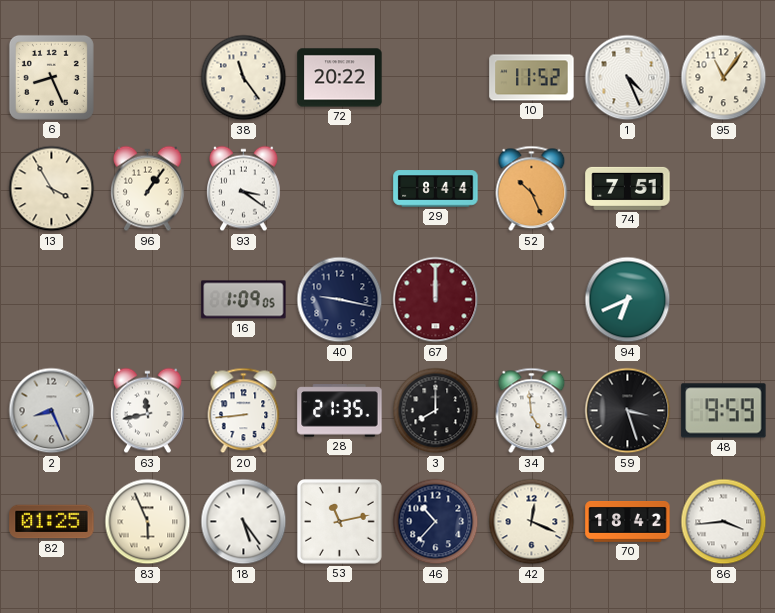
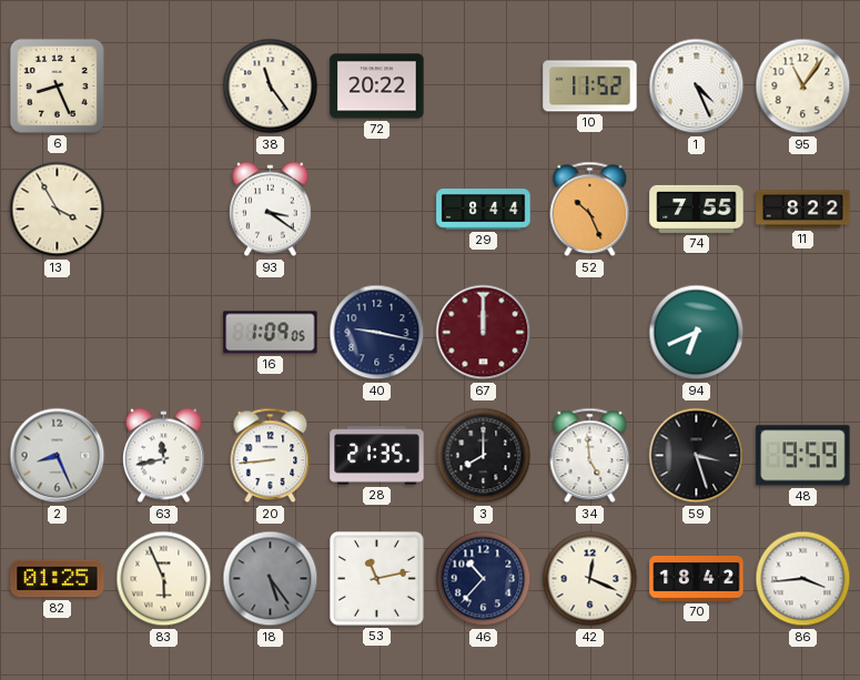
96: 1:06 -> none
74: 7:51 -> 7:55
11: none -> 8:22
18 dial: white -> grey
